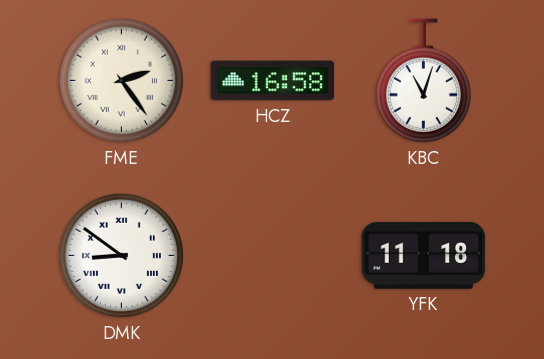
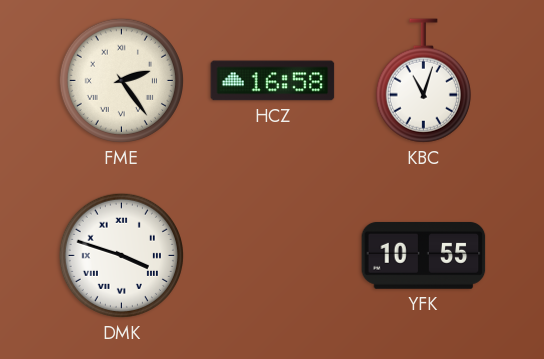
DMK: 8:51 -> 3:48
YFK: 11:18 -> 10:55
